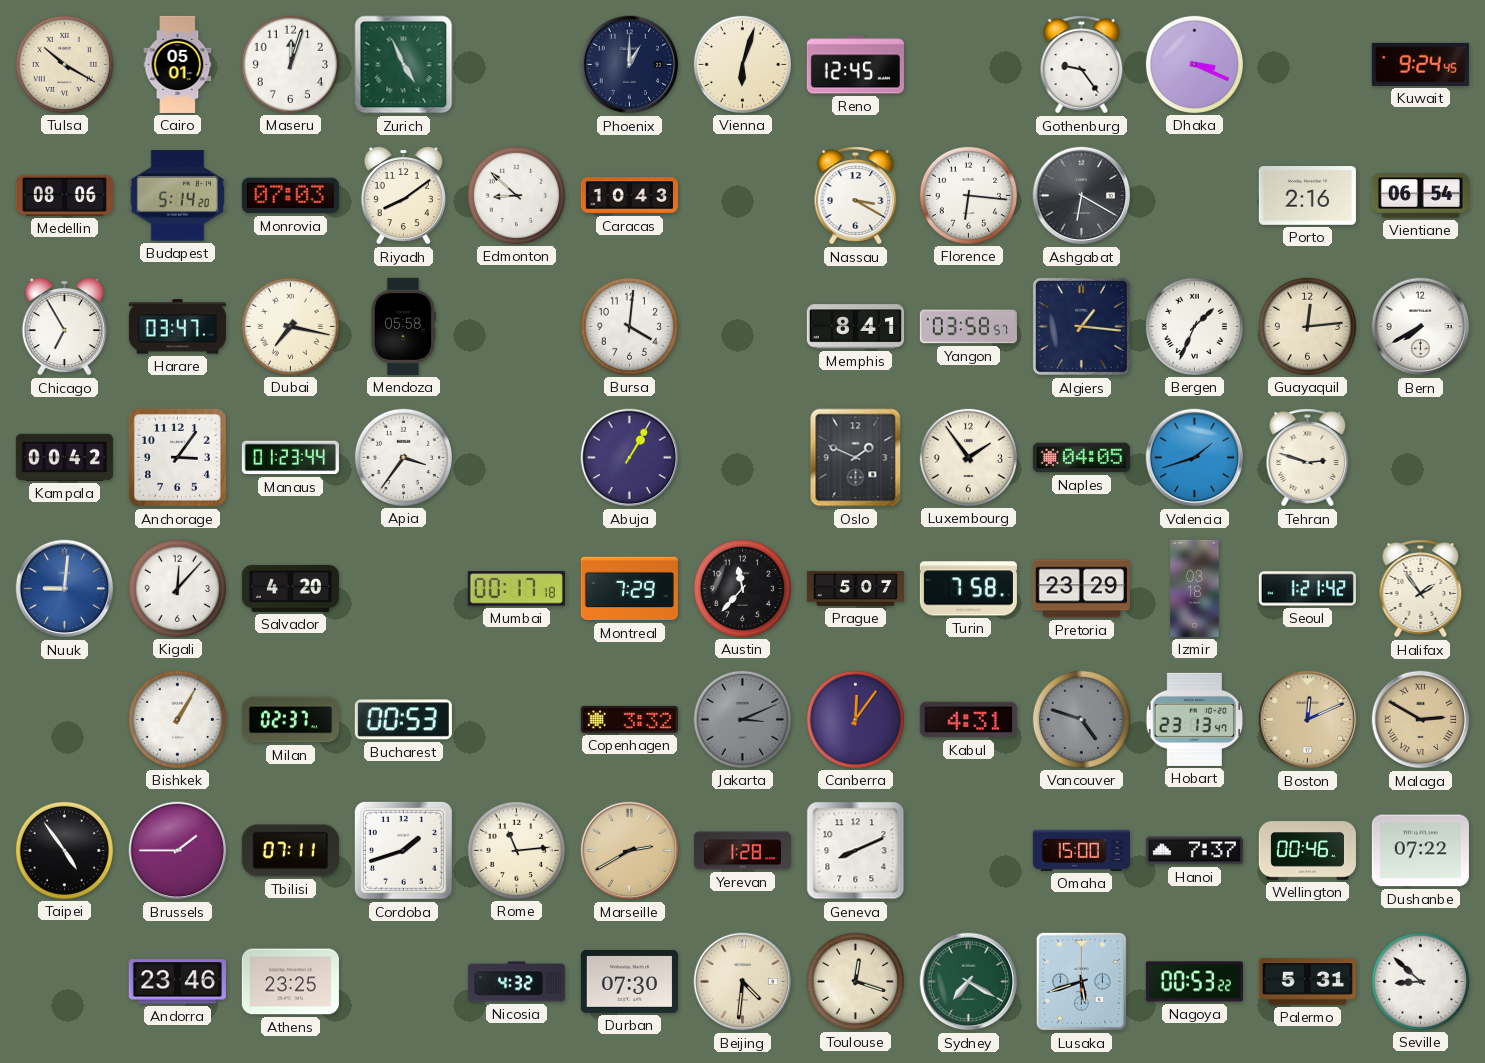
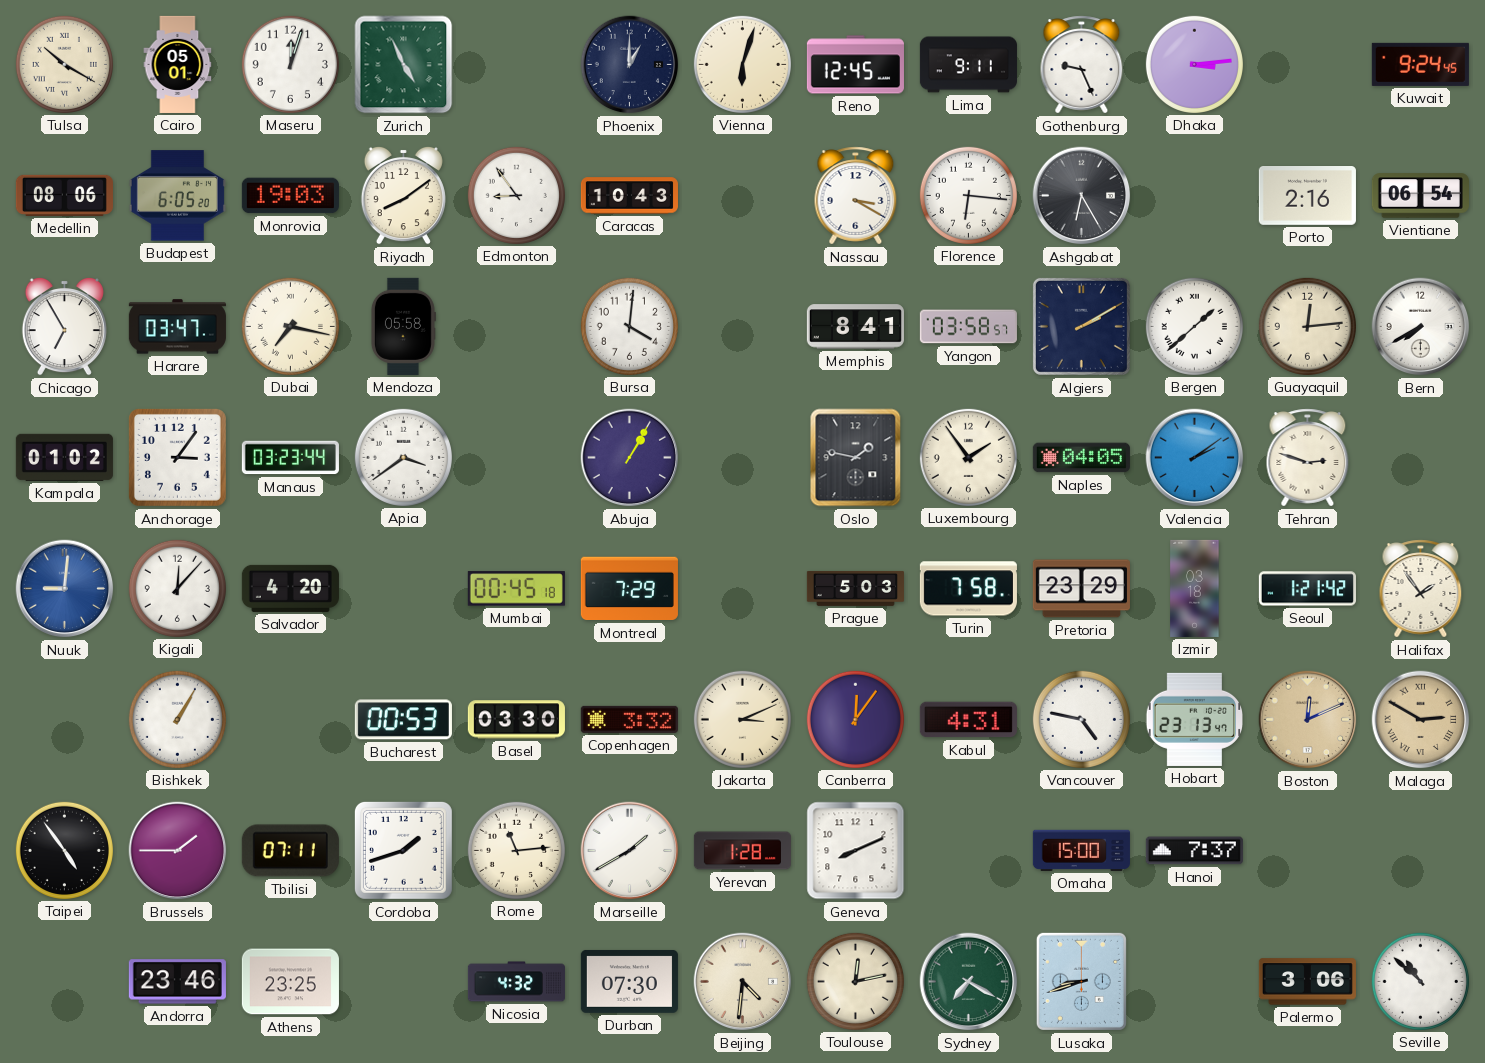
Lima: none -> 9:11
Gothenburg: 9:24 -> 9:26
Dhaka: 3:19 -> 3:14
Budapest: 5:14 -> 6:05
Monrovia: 07:03 -> 19:03
Edmonton: 8:52 -> 8:54
Ashgabat: 6:20 -> 6:25
Algiers: 1:16 -> 2:10
Bergen: 1:34 -> 1:38
Kampala: 00:42 -> 01:02
Manaus: 01:23 -> 03:23
Apia: 3:36 -> 3:39
Oslo: 1:49 -> 1:47
Valencia: 1:42 -> 2:09
Mumbai: 00:17 -> 00:45
Austin: 11:37 -> none
Prague: 5:07 -> 5:03
Milan: 02:37 -> none
Basel: none -> 03:30
Jakarta dial: grey -> cream
Vancouver: 4:48 -> 4:47
Vancouver dial: grey -> white
Marseille: 2:40 -> 1:40
Marseille dial: champagne -> white
Wellington: 00:46 -> none
Dushanbe: 07:22 -> none
Toulouse: 12:18 -> 12:13
Lusaka: 5:42 -> 8:42
Nagoya: 00:53 -> none
Palermo: 5:31 -> 3:06
Seville: 8:52 -> 10:52
